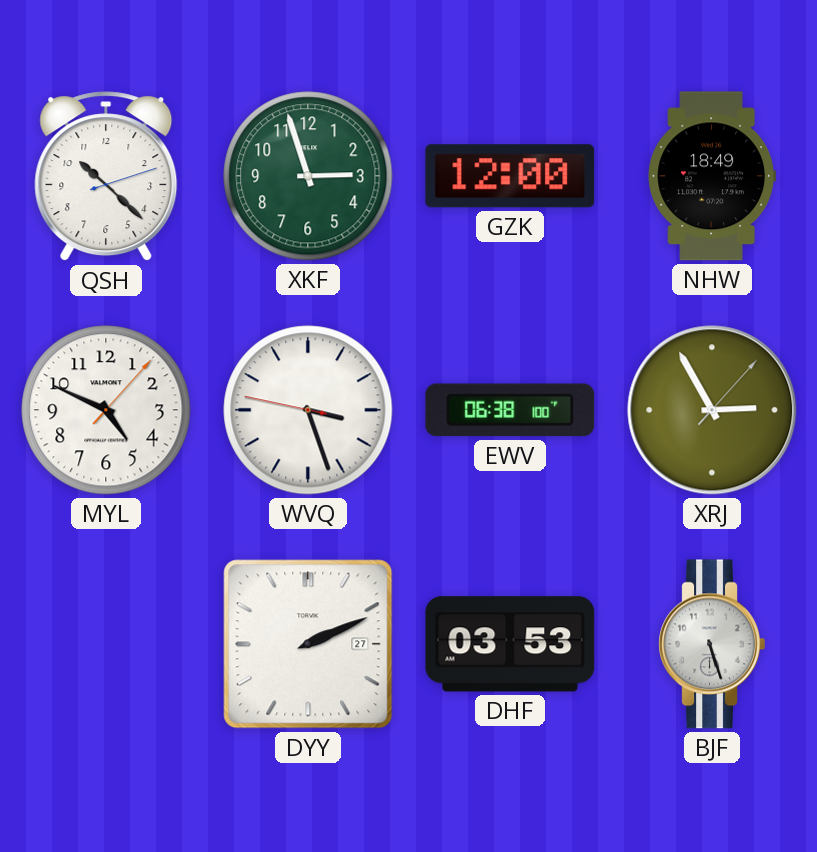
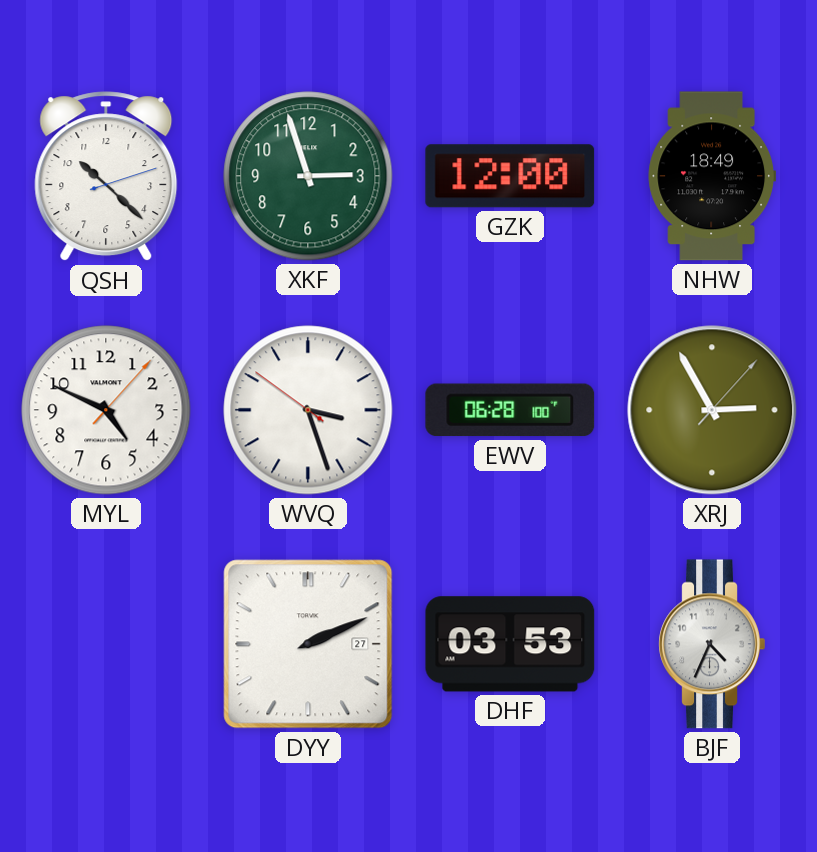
WVQ: 3:26:47 -> 3:26:51
EWV: 06:38 -> 06:28
BJF: 5:27 -> 4:34
